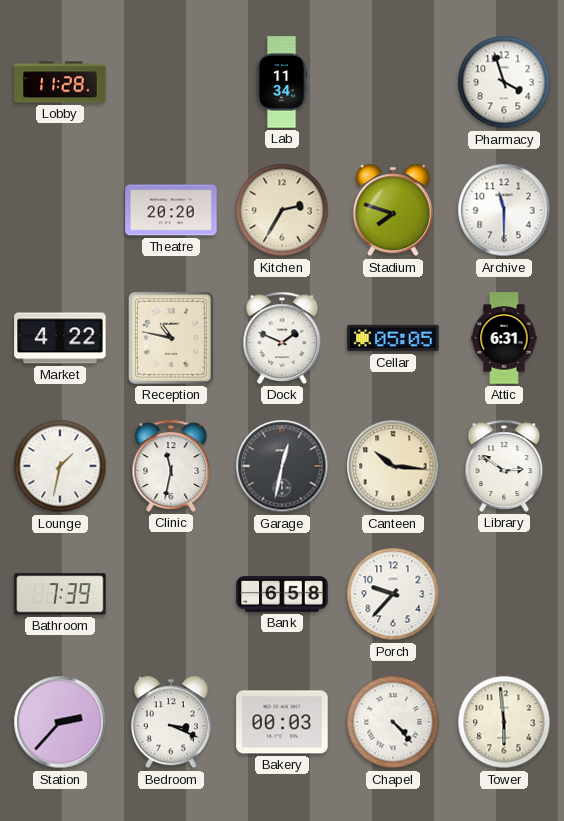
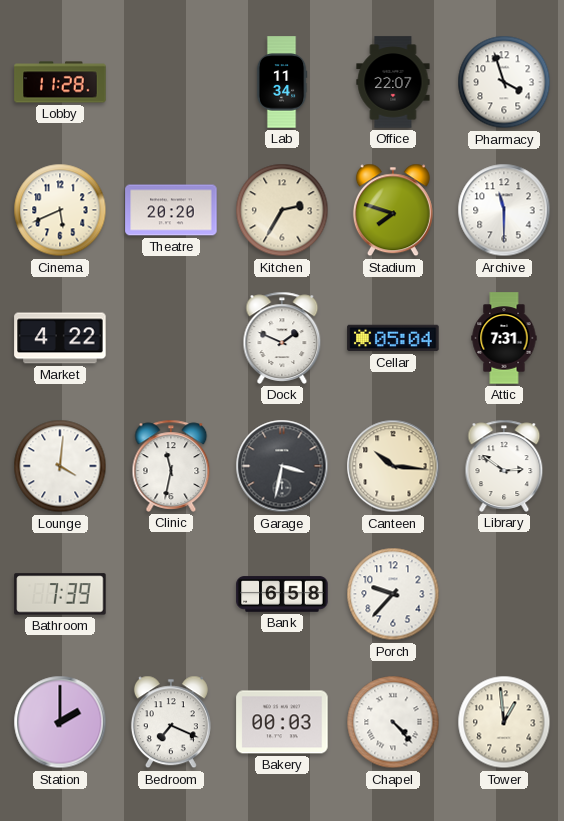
Office: none -> 22:07
Cinema: none -> 5:41
Reception: 10:47 -> none
Cellar: 05:05 -> 05:04
Attic: 6:31 -> 7:31
Lounge: 1:32 -> 4:01
Garage: 12:32 -> 3:32
Station: 2:37 -> 2:00
Bedroom: 3:19 -> 7:19
Tower: 5:59 -> 12:59
